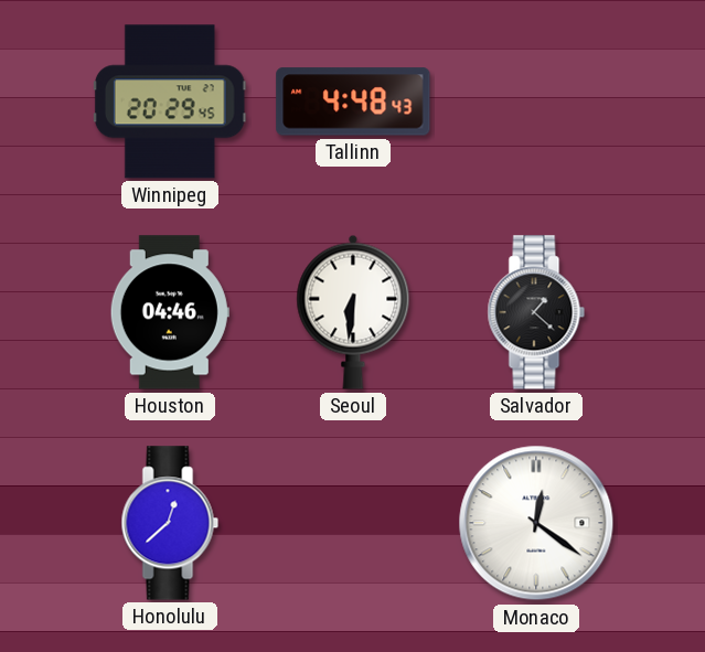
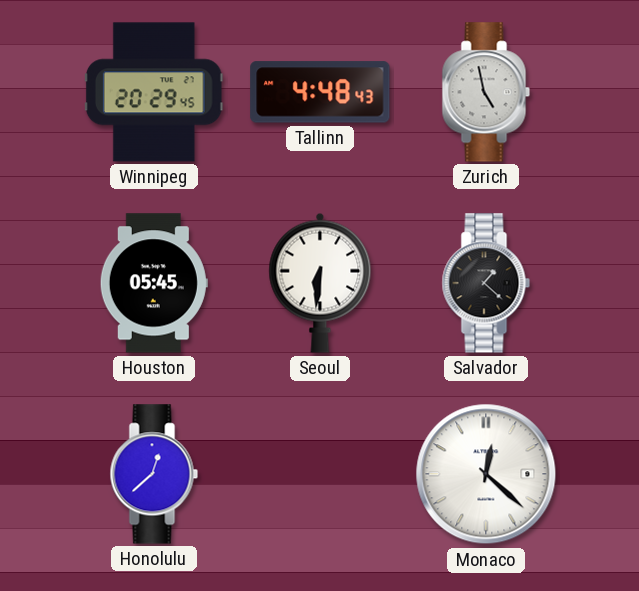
Zurich: none -> 4:58
Houston: 04:46 -> 05:45
Monaco: 12:21 -> 12:22
